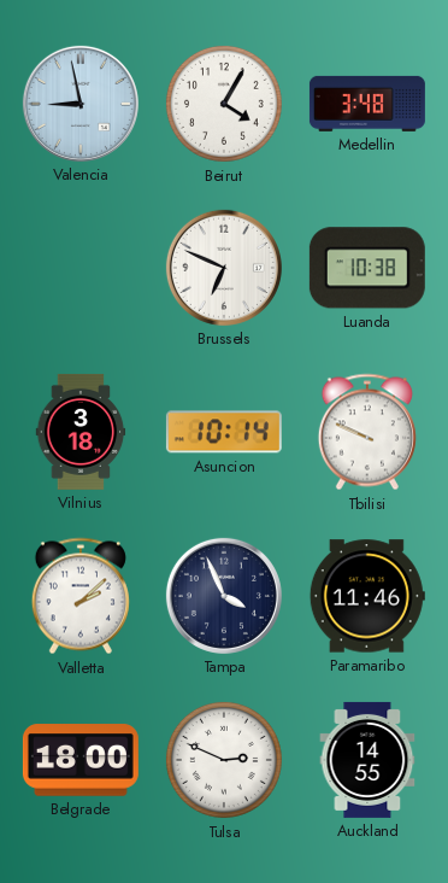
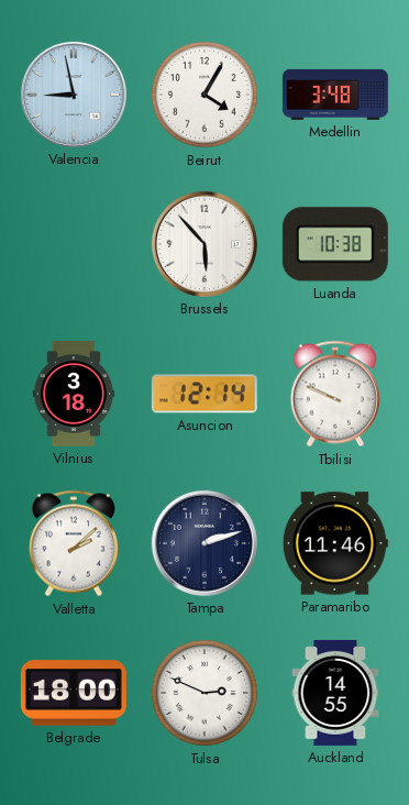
Brussels: 6:49 -> 5:53
Asuncion: 10:14 -> 12:14
Tampa: 3:56 -> 2:12
